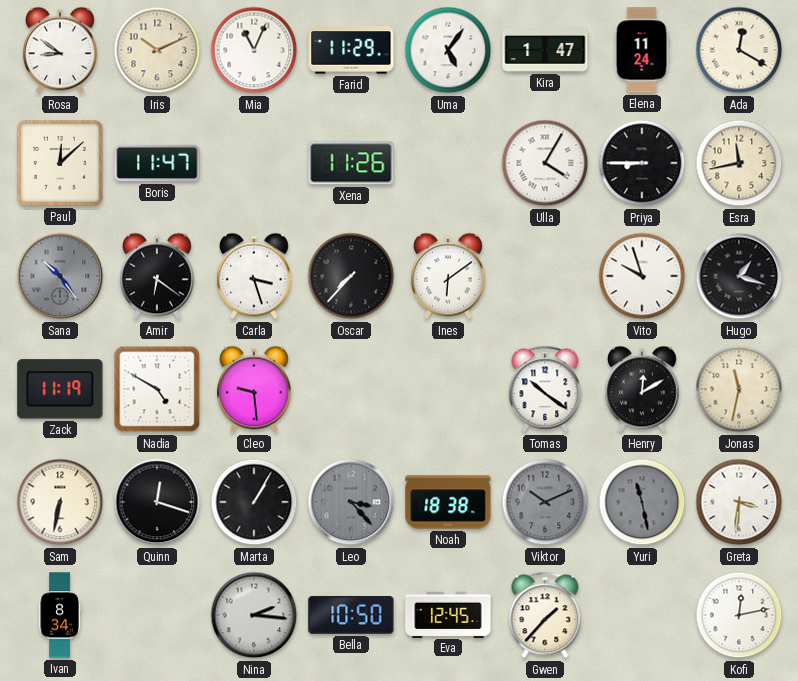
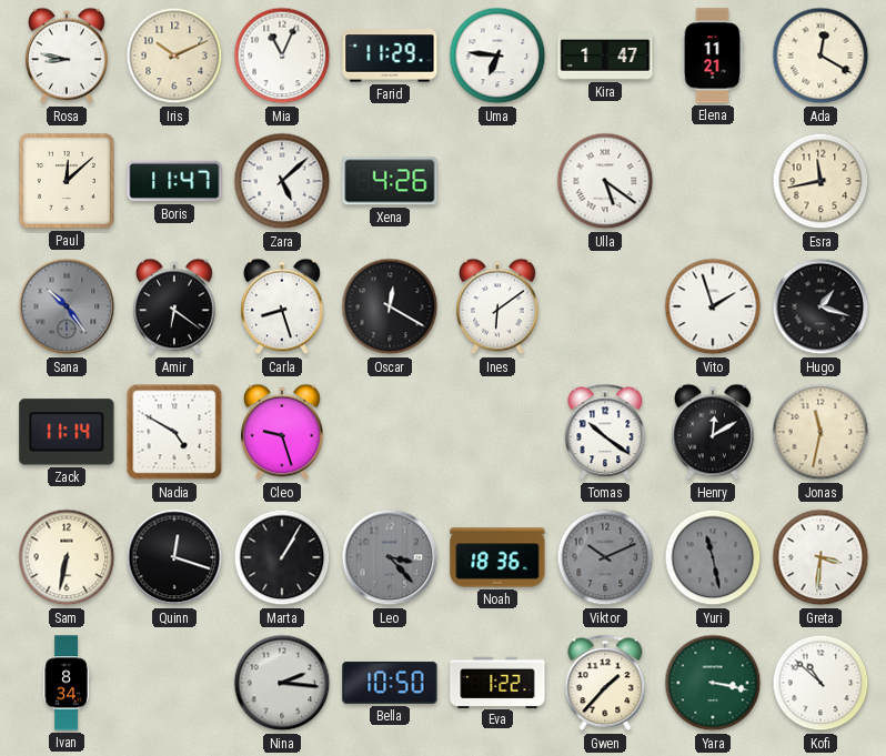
Rosa: 8:51 -> 8:47
Uma: 5:06 -> 6:46
Elena: 11:24 -> 11:21
Zara: none -> 5:08
Xena: 11:26 -> 4:26
Ulla: 4:05 -> 5:21
Priya: 8:45 -> none
Carla: 3:27 -> 8:27
Oscar: 7:37 -> 12:20
Vito: 9:57 -> 1:57
Zack: 11:19 -> 11:14
Cleo: 9:29 -> 9:27
Noah: 18:38 -> 18:36
Eva: 12:45 -> 1:22
Yara: none -> 3:17
Kofi: 12:13 -> 10:52
